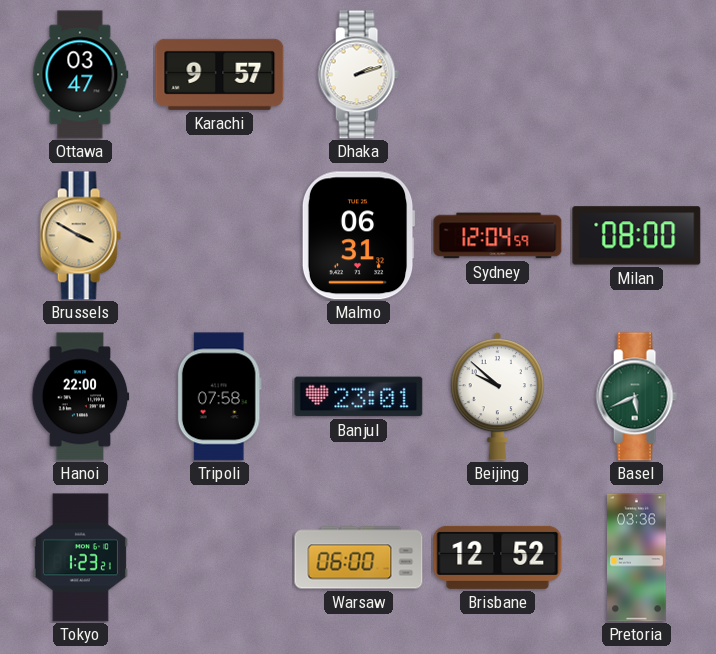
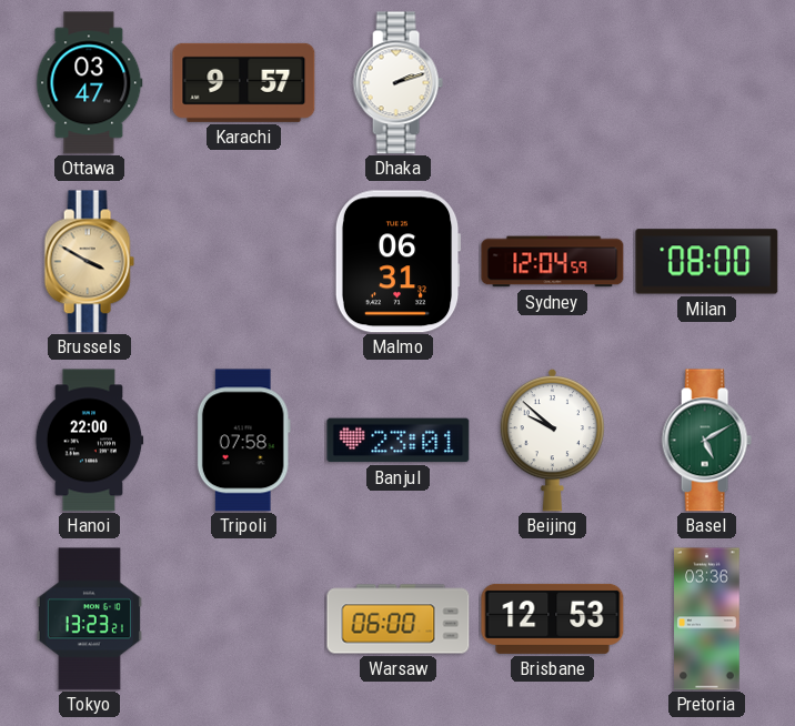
Basel: 5:41 -> 5:10
Tokyo: 1:23 -> 13:23
Brisbane: 12:52 -> 12:53
